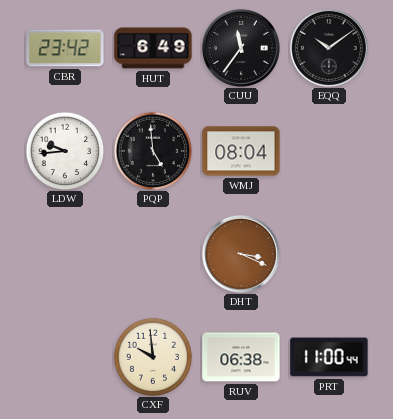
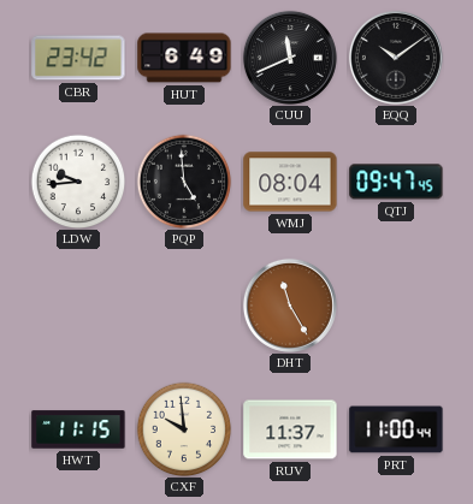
CUU: 11:36 -> 11:41
QTJ: none -> 09:47
DHT: 3:19 -> 11:25
HWT: none -> 11:15
RUV: 06:38 -> 11:37
